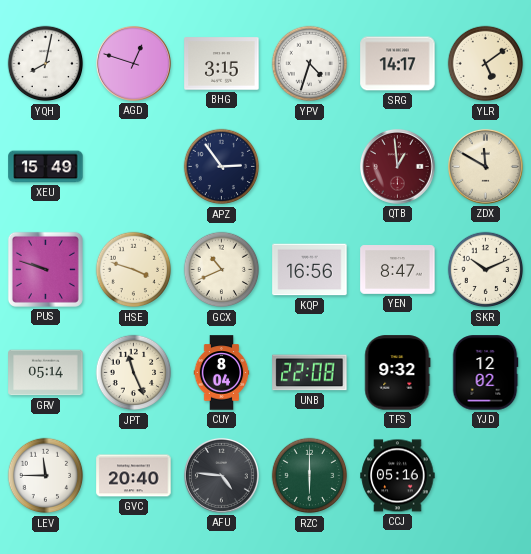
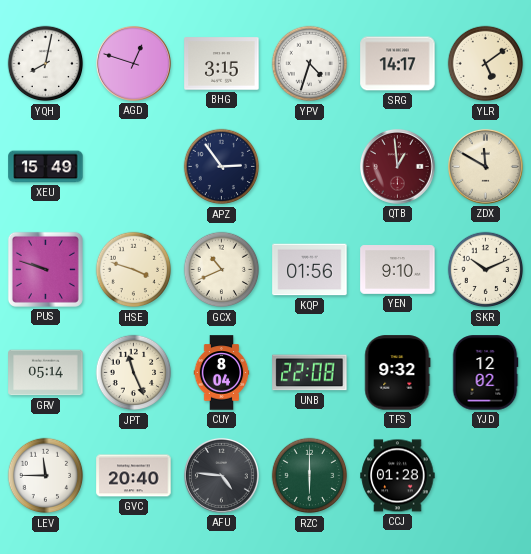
KQP: 16:56 -> 01:56
YEN: 8:47 -> 9:10
CCJ: 05:16 -> 01:28
